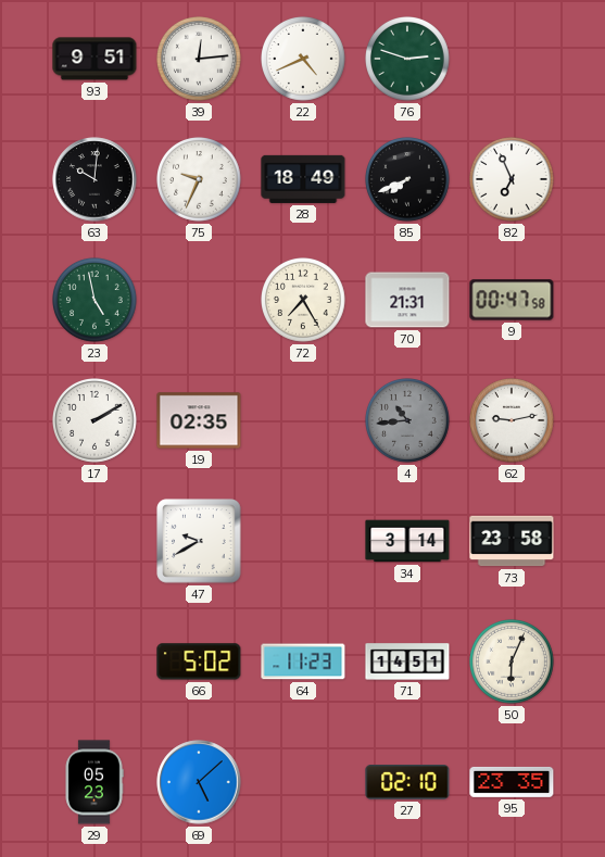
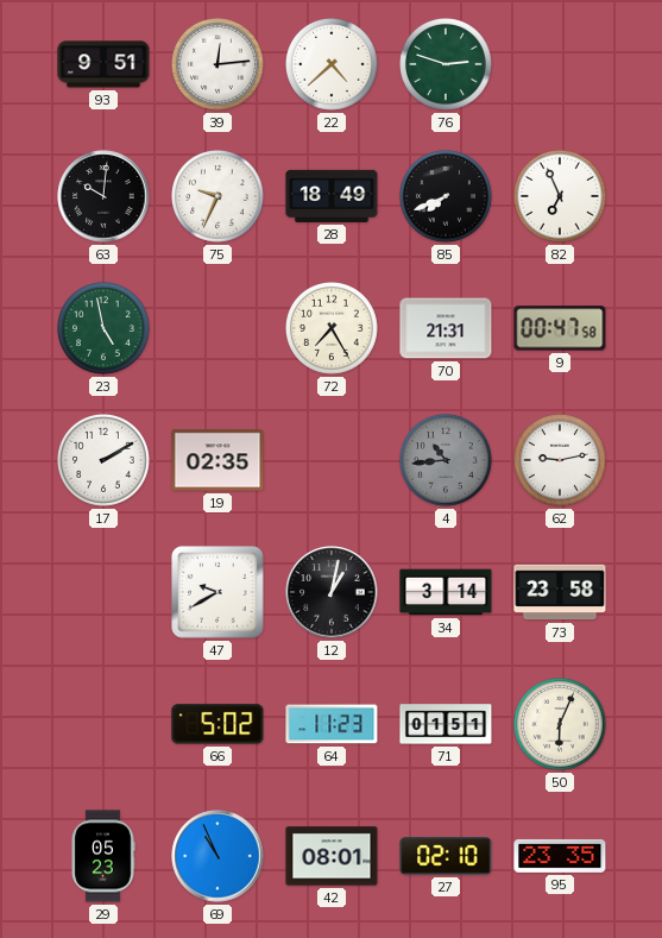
22: 4:41 -> 4:38
12: none -> 1:02
71: 14:51 -> 01:51
69: 5:08 -> 10:56
42: none -> 08:01
